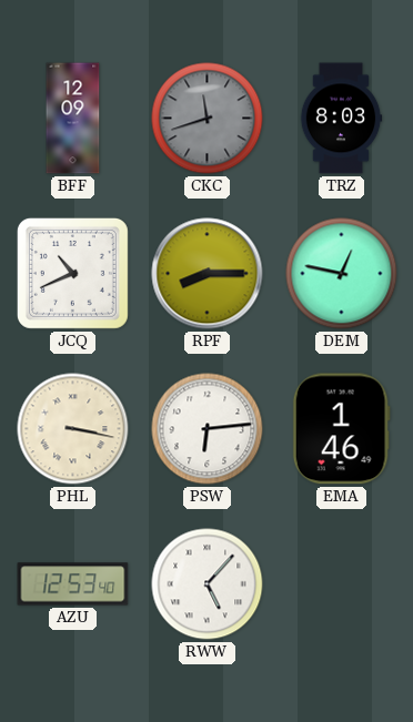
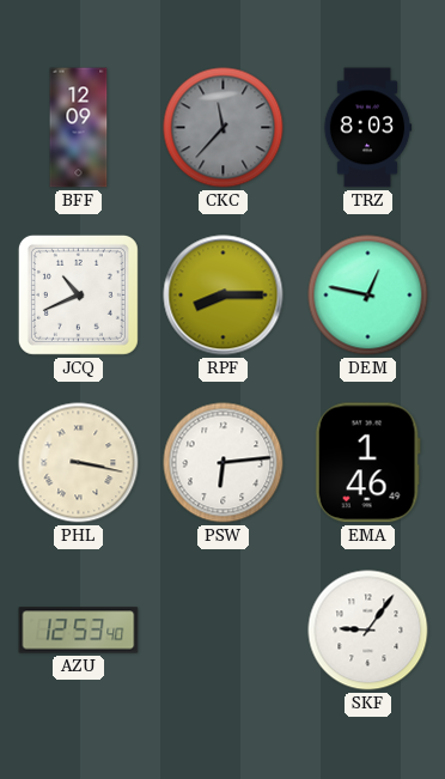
CKC: 11:42 -> 11:37
RWW: 5:07 -> none
SKF: none -> 9:06
